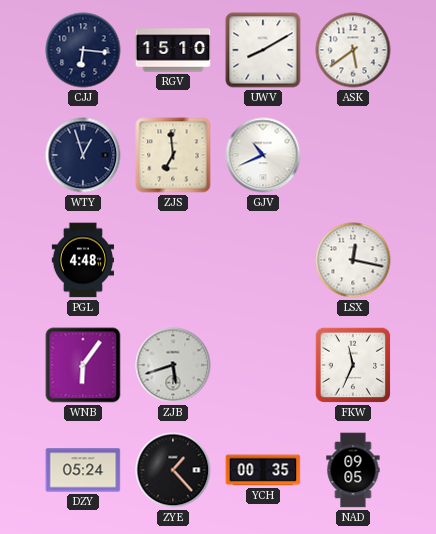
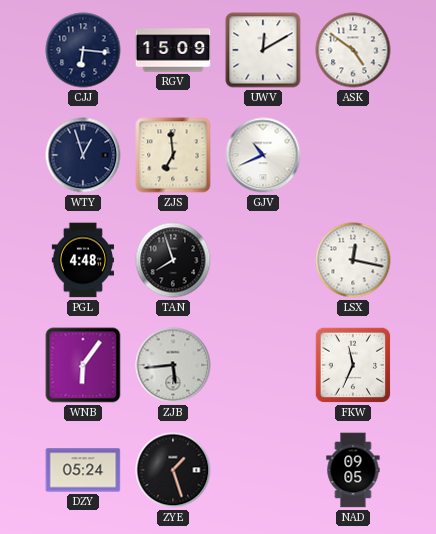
RGV: 15:10 -> 15:09
UWV: 8:10 -> 12:10
ASK: 5:39 -> 4:51
TAN: none -> 7:57
ZJB: 5:42 -> 5:44
ZYE: 1:23 -> 1:27
YCH: 00:35 -> none
